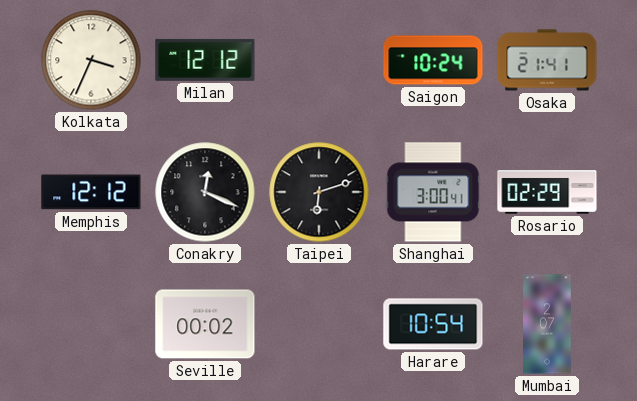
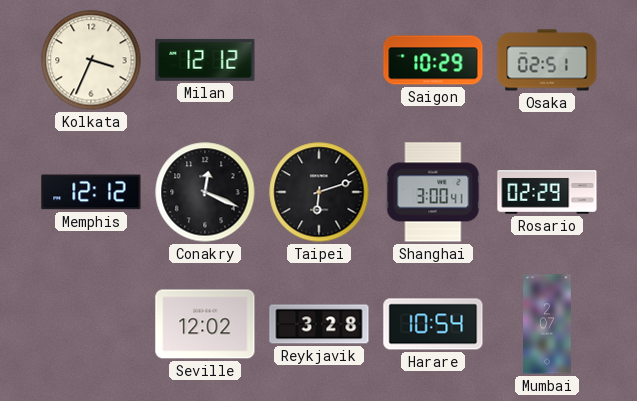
Saigon: 10:24 -> 10:29
Osaka: 21:41 -> 02:51
Seville: 00:02 -> 12:02
Reykjavik: none -> 3:28
